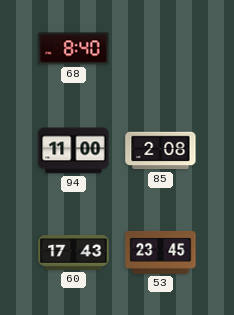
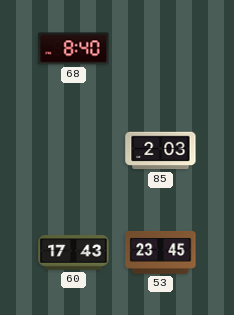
94: 11:00 -> none
85: 2:08 -> 2:03
